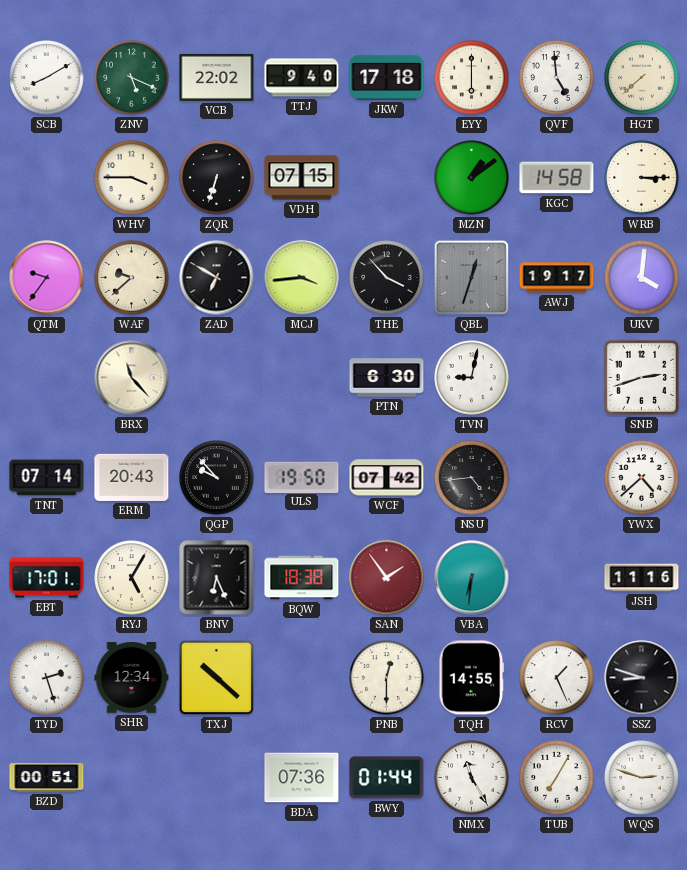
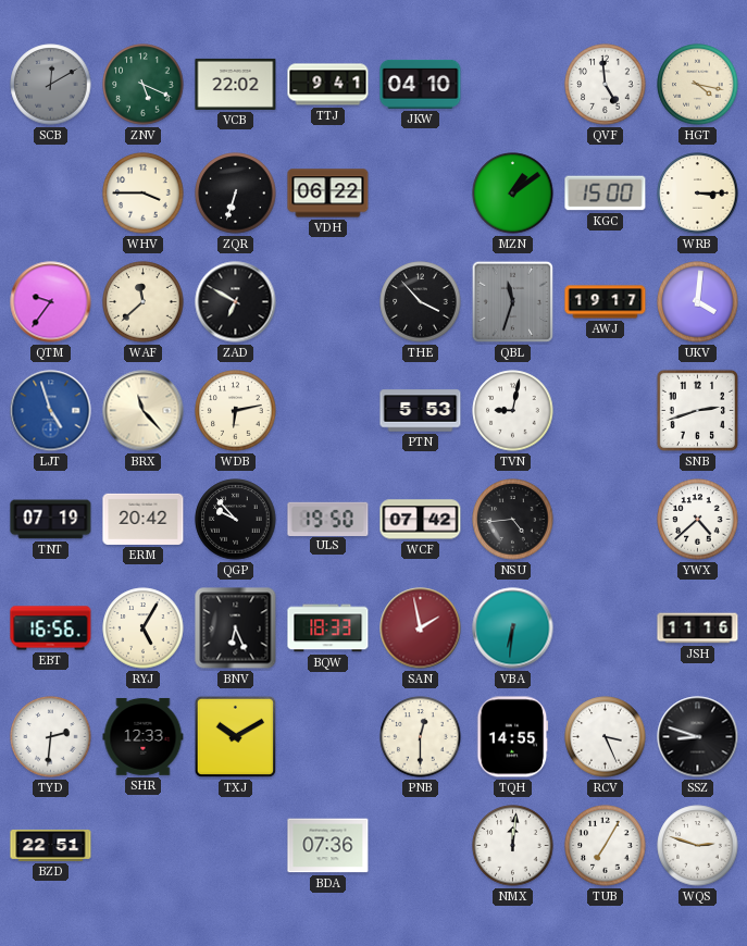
SCB: 8:10 -> 12:10
SCB dial: white -> grey
TTJ: 9:40 -> 9:41
JKW: 17:18 -> 04:10
EYY: 6:00 -> none
HGT: 7:38 -> 4:17
VDH: 07:15 -> 06:22
KGC: 14:58 -> 15:00
WAF: 9:38 -> 11:38
MCJ: 3:44 -> none
QBL: 12:33 -> 11:33
LJT: none -> 4:57
WDB: none -> 6:13
PTN: 6:30 -> 5:53
TNT: 07:14 -> 07:19
ERM: 20:43 -> 20:42
EBT: 17:01 -> 16:56
BQW: 18:38 -> 18:33
SAN: 1:54 -> 1:58
TYD: 2:27 -> 2:31
SHR: 12:34 -> 12:33
TXJ: 10:22 -> 10:10
RCV: 1:26 -> 3:26
BZD: 00:51 -> 22:51
BWY: 01:44 -> none
NMX: 11:25 -> 12:01
